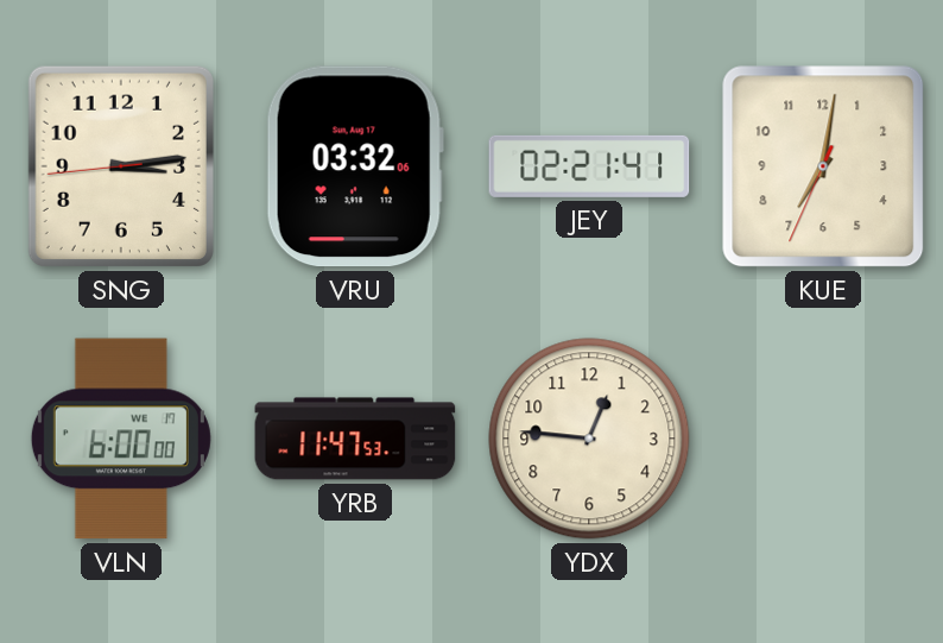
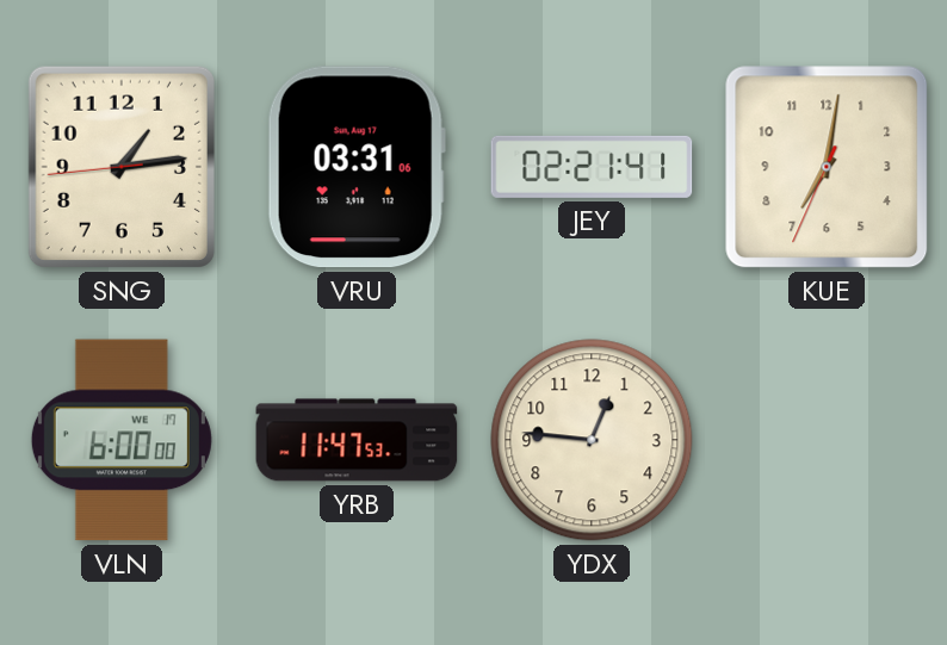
SNG: 3:13 -> 1:13
VRU: 03:32 -> 03:31
